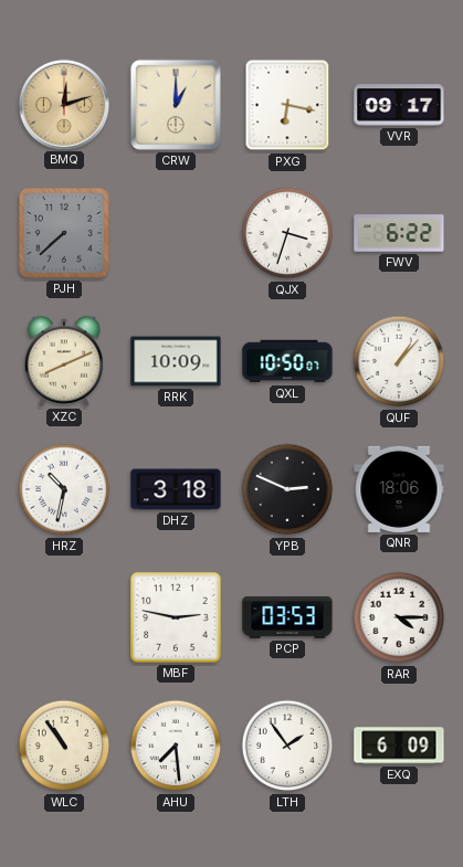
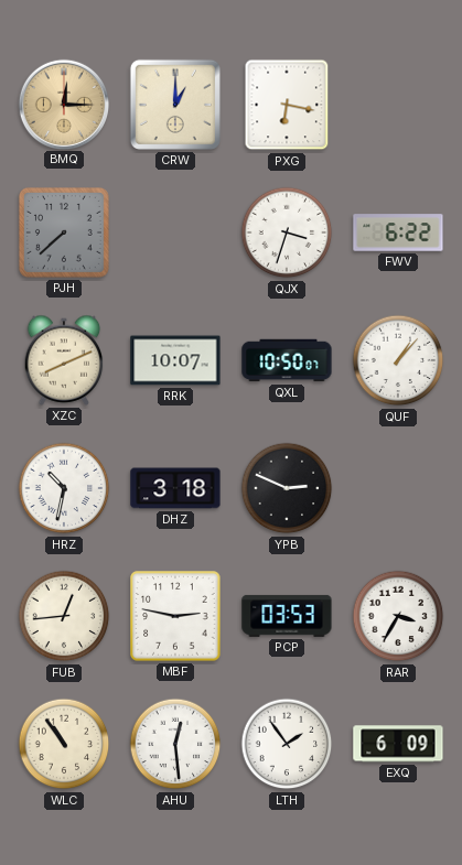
BMQ: 12:12 -> 12:15
VVR: 09:17 -> none
RRK: 10:09 -> 10:07
QNR: 18:06 -> none
FUB: none -> 12:44
RAR: 4:15 -> 3:35
AHU: 7:29 -> 12:29
